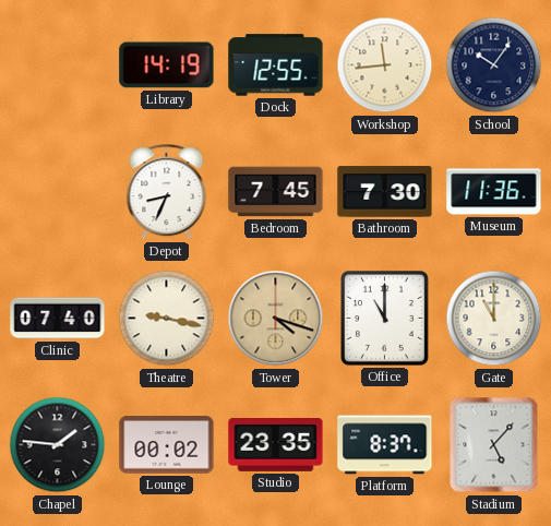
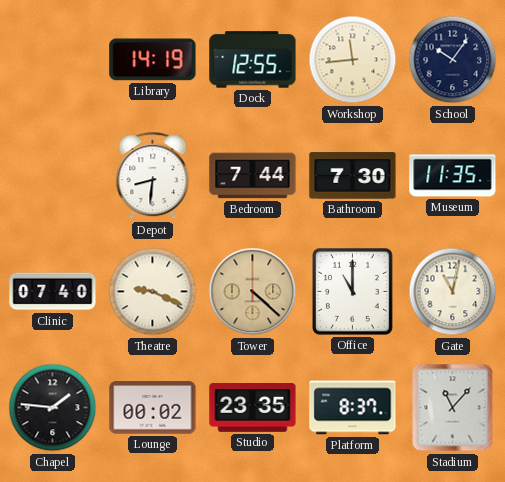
Depot: 8:34 -> 8:31
Bedroom: 7:45 -> 7:44
Museum: 11:36 -> 11:35
Theatre: 9:17 -> 9:19
Tower: 4:18 -> 4:22
Gate: 11:00 -> 11:02
Stadium: 5:07 -> 11:07
